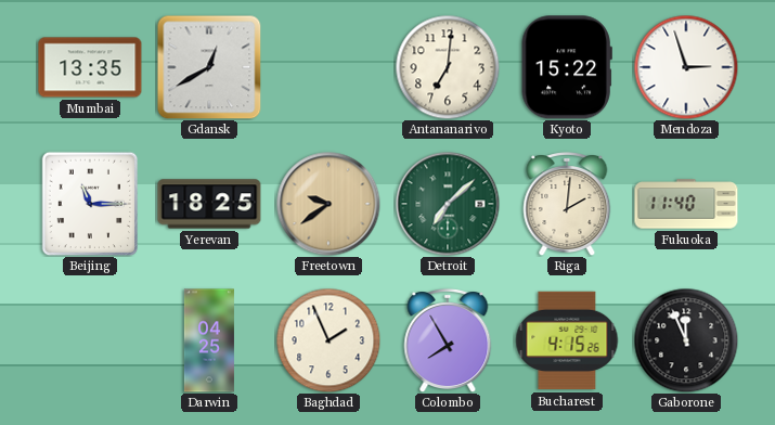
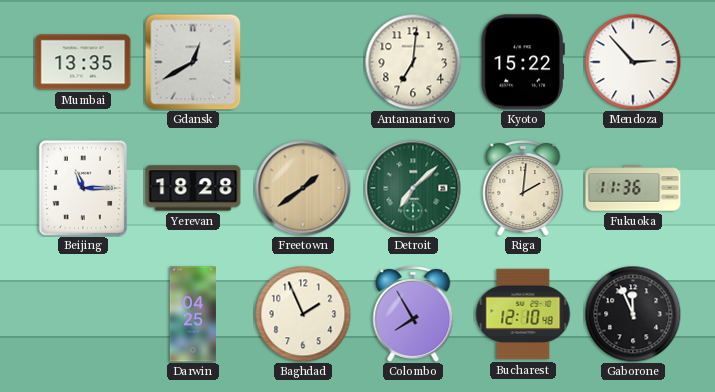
Mendoza: 2:57 -> 2:53
Yerevan: 18:25 -> 18:28
Freetown: 9:39 -> 1:39
Fukuoka: 11:40 -> 11:36
Bucharest: 4:15 -> 12:10
